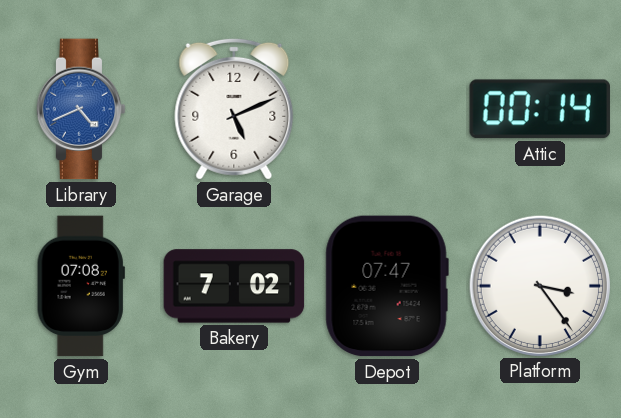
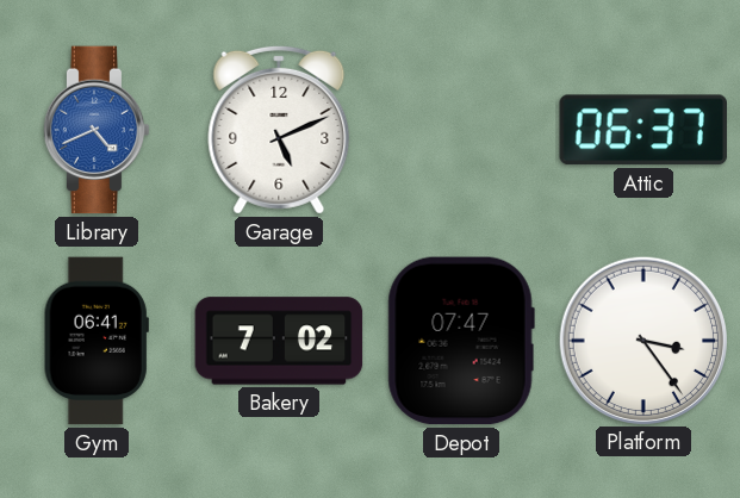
Attic: 00:14 -> 06:37
Gym: 07:08 -> 06:41
